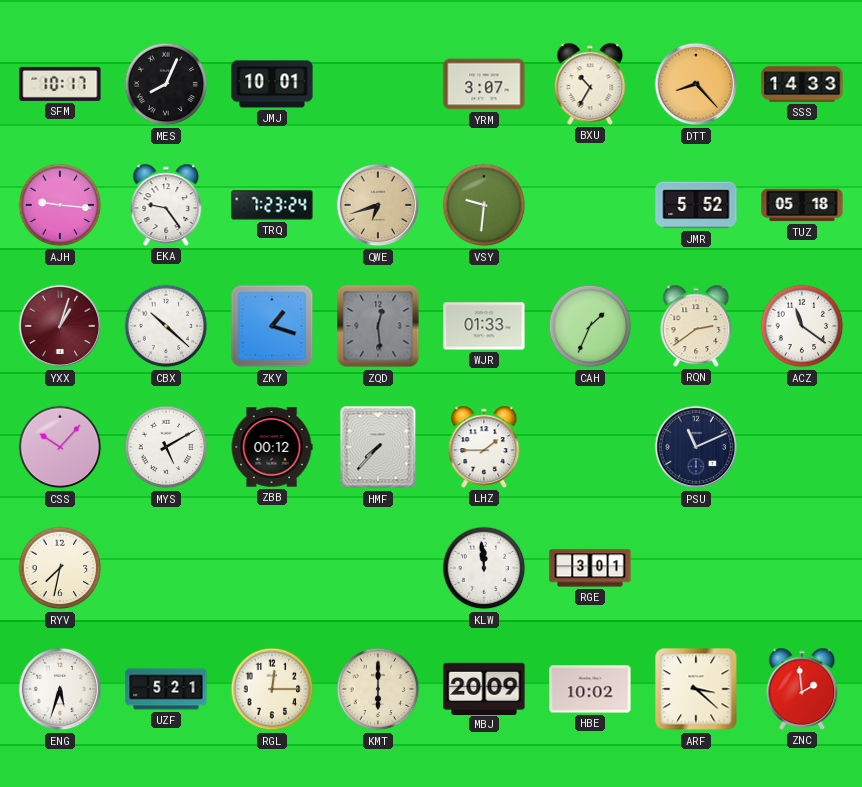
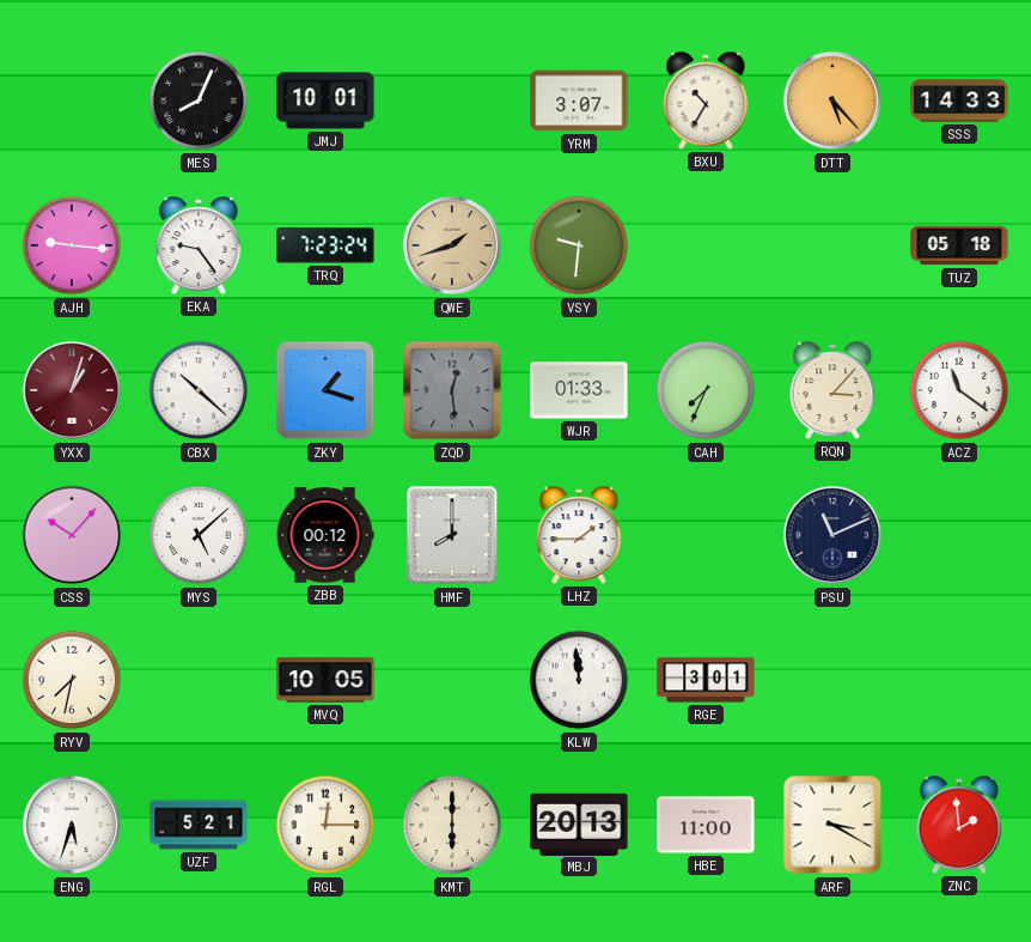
SFM: 10:17 -> none
DTT: 8:23 -> 5:23
QWE: 6:42 -> 1:42
JMR: 5:52 -> none
CAH: 1:34 -> 7:34
RQN: 2:39 -> 3:07
MYS: 5:10 -> 5:08
HMF: 7:37 -> 8:00
MVQ: none -> 10:05
MBJ: 20:09 -> 20:13
HBE: 10:02 -> 11:00
ARF: 3:22 -> 3:20
